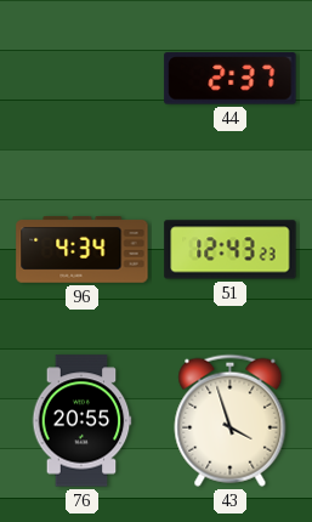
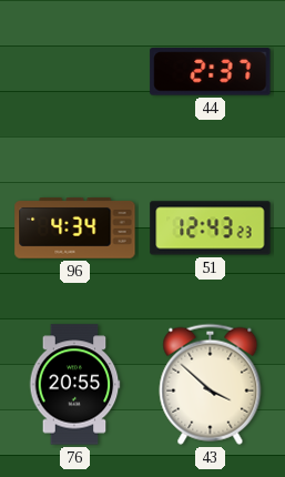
43: 3:57 -> 3:52
